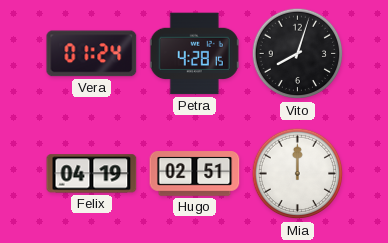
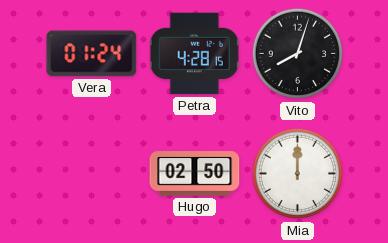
Felix: 04:19 -> none
Hugo: 02:51 -> 02:50
